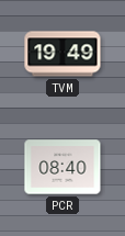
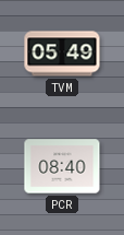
TVM: 19:49 -> 05:49
